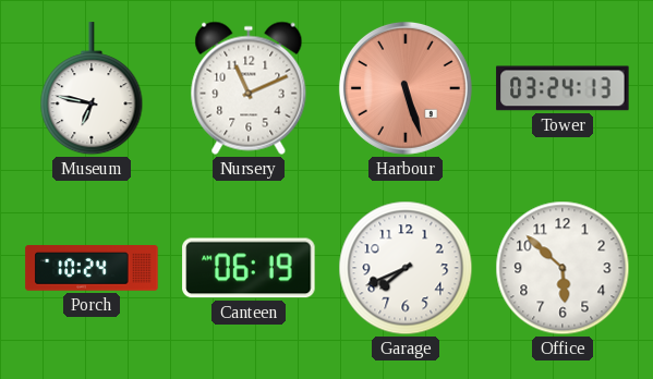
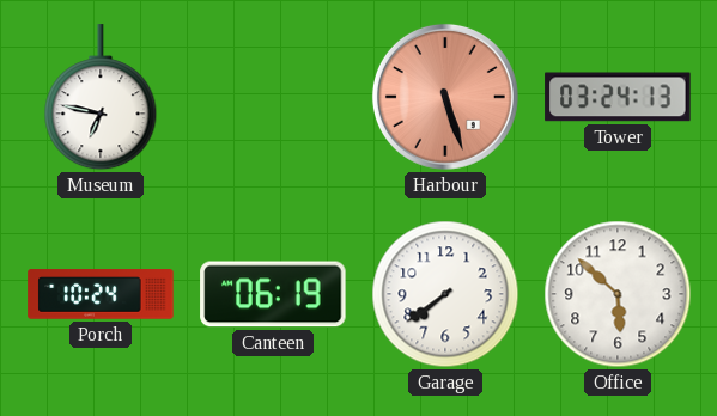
Nursery: 11:11 -> none
Garage: 7:41 -> 7:39
